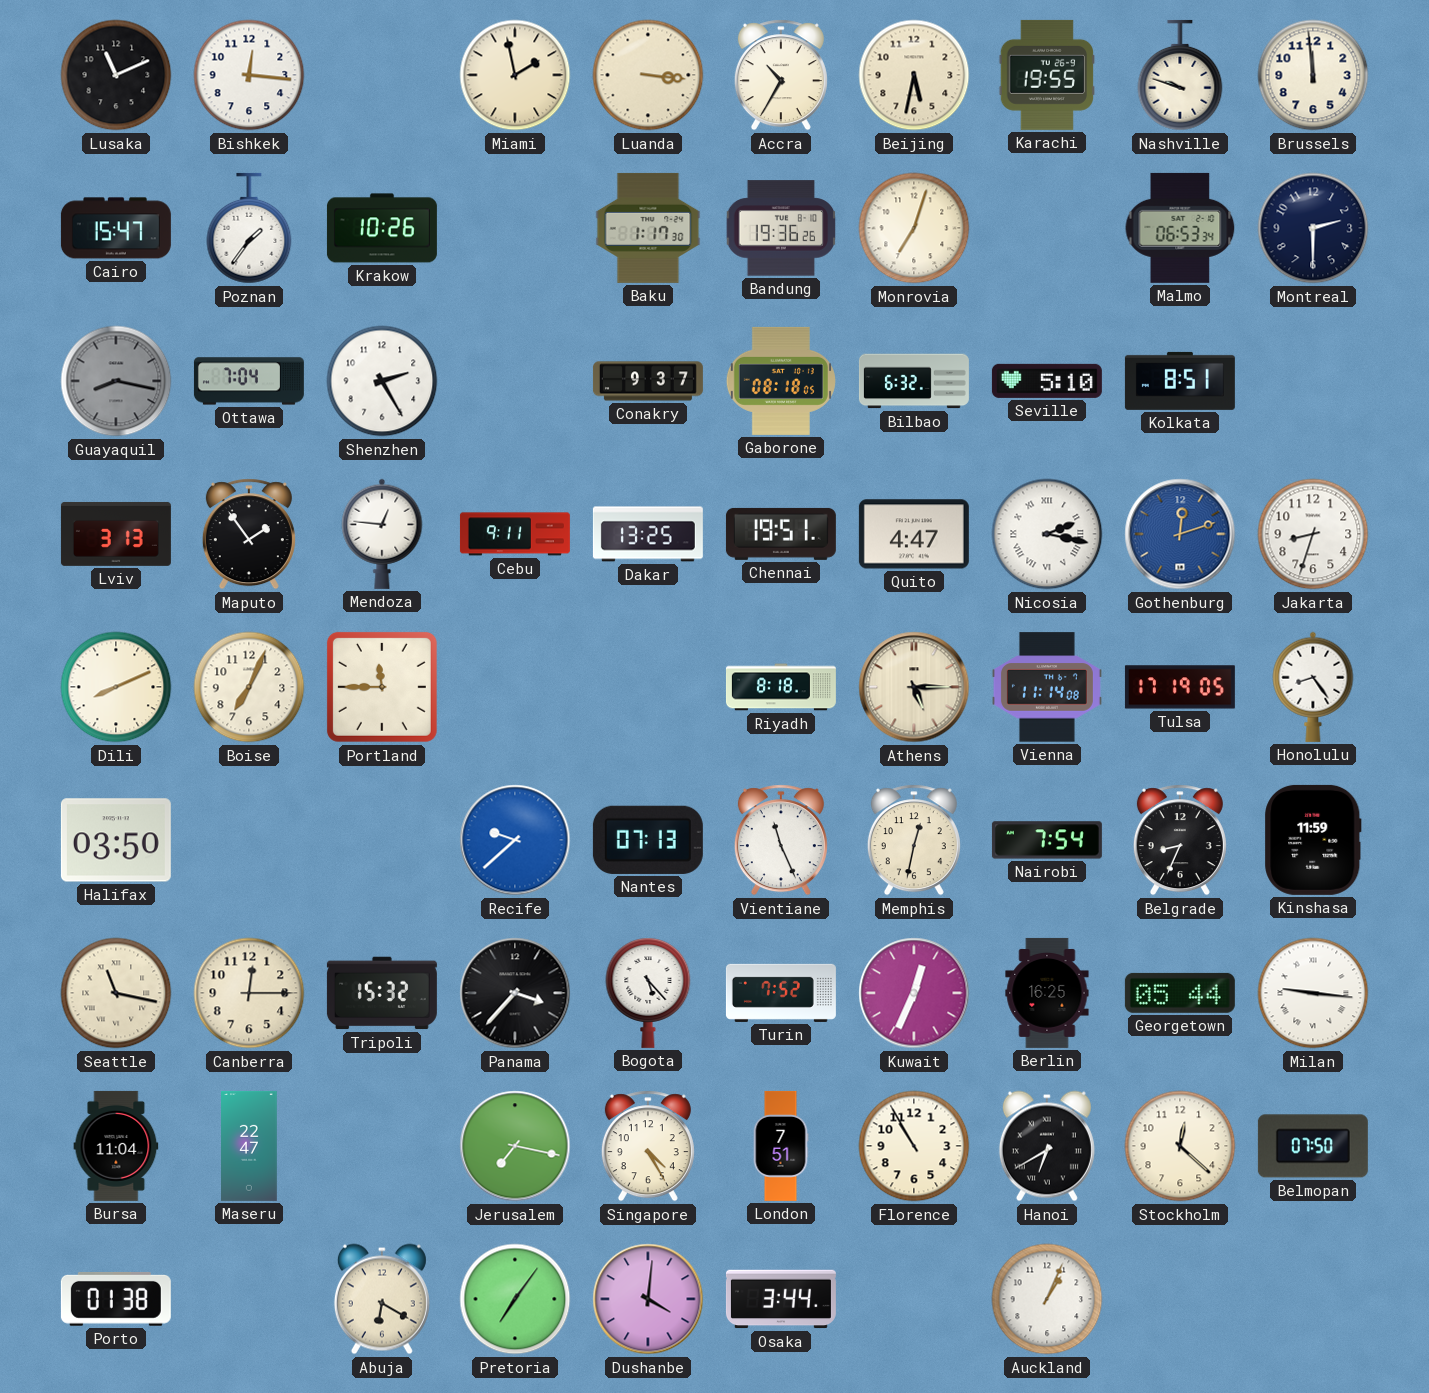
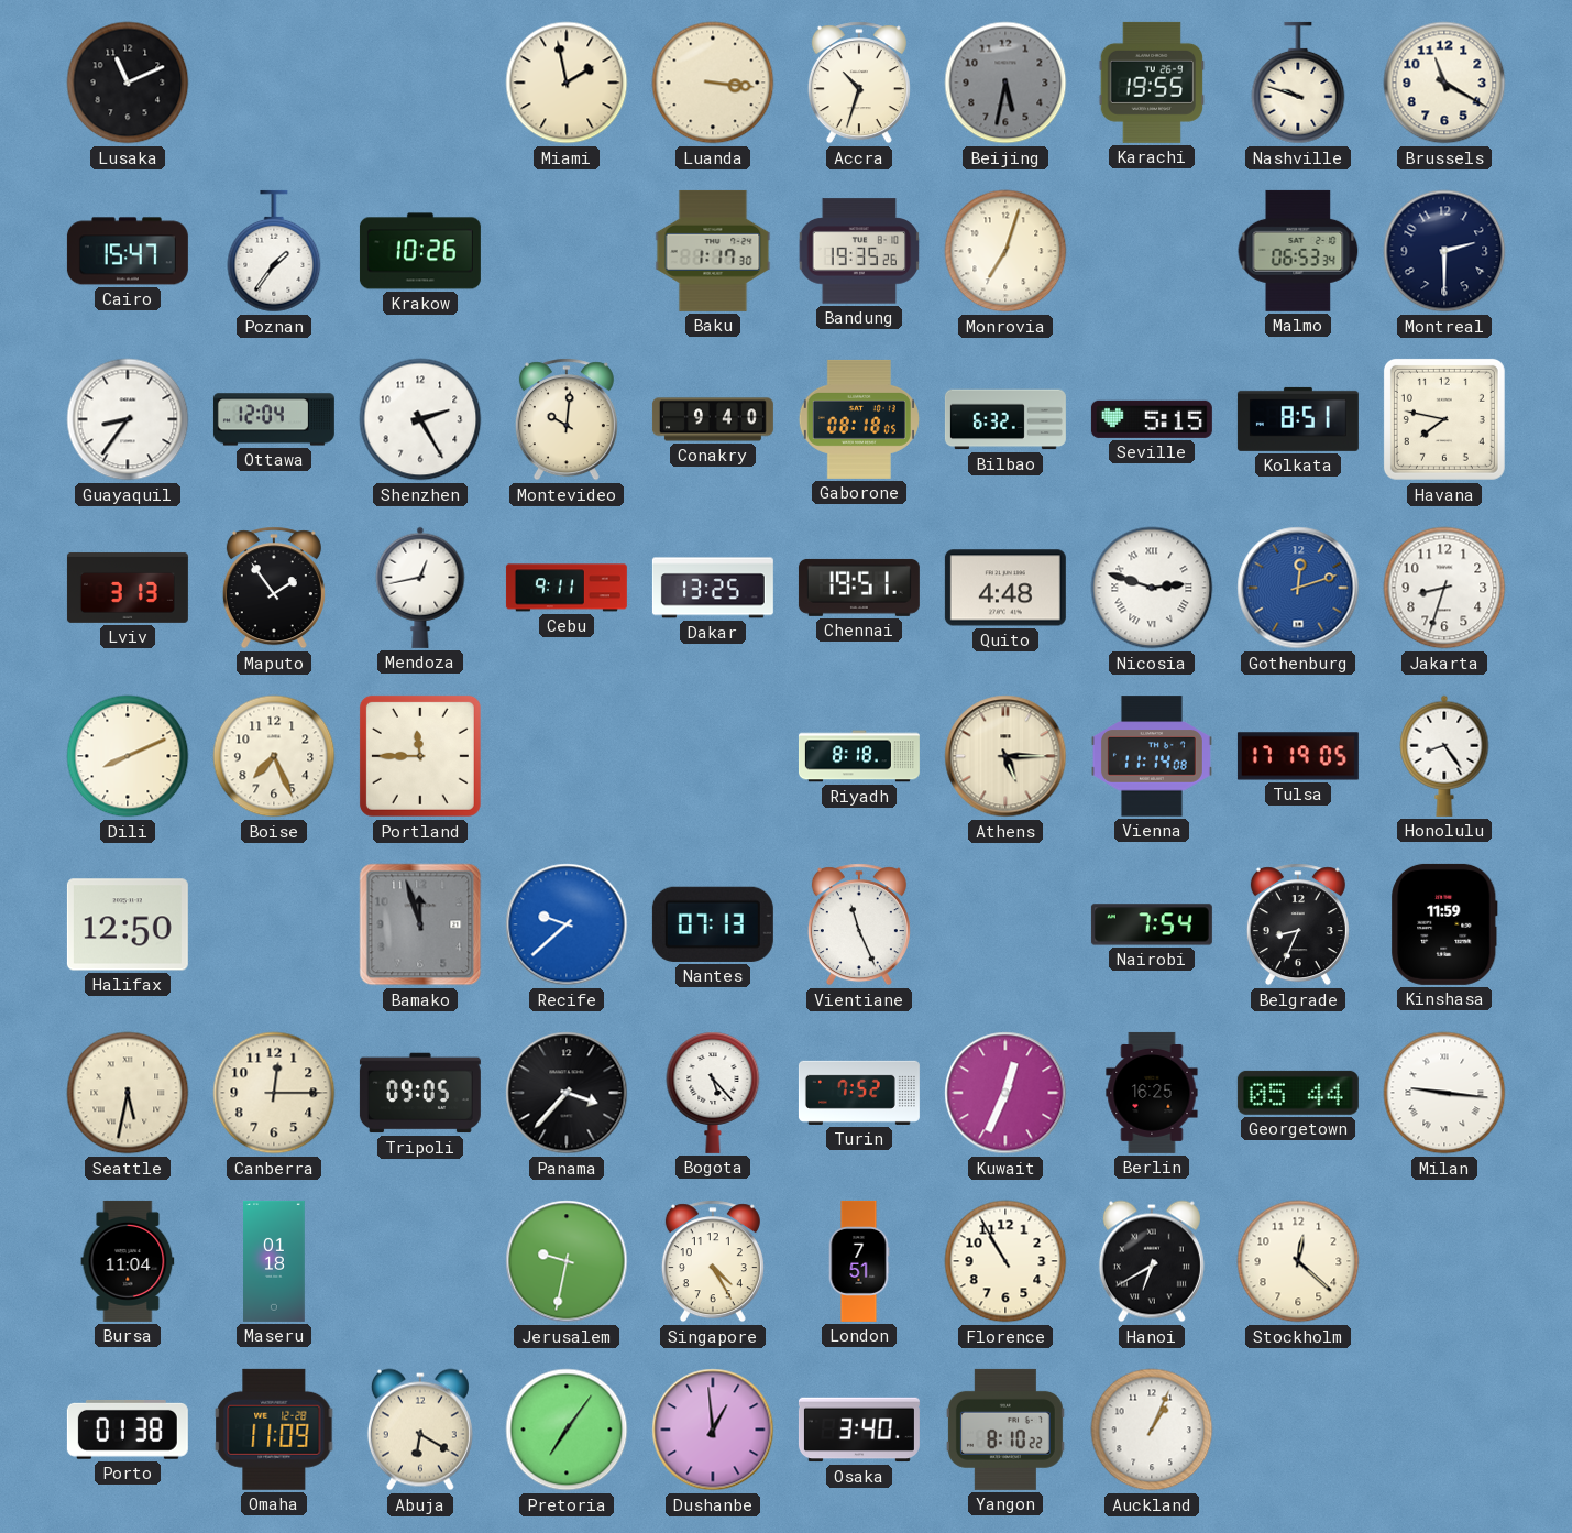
Bishkek: 12:16 -> none
Accra: 10:35 -> 10:33
Beijing dial: cream -> grey
Brussels: 11:59 -> 11:20
Bandung: 19:36 -> 19:35
Guayaquil: 8:17 -> 8:36
Guayaquil dial: grey -> white
Ottawa: 7:04 -> 12:04
Montevideo: none -> 10:01
Conakry: 9:37 -> 9:40
Seville: 5:10 -> 5:15
Havana: none -> 7:47
Mendoza: 12:46 -> 12:43
Quito: 4:47 -> 4:48
Nicosia: 2:17 -> 2:48
Boise: 7:04 -> 7:26
Halifax: 03:50 -> 12:50
Bamako: none -> 11:57
Memphis: 12:32 -> none
Seattle: 11:17 -> 5:32
Tripoli: 15:32 -> 09:05
Maseru: 22:47 -> 01:18
Jerusalem: 7:17 -> 9:32
Belmopan: 07:50 -> none
Omaha: none -> 11:09
Dushanbe: 4:01 -> 12:59
Osaka: 3:44 -> 3:40
Yangon: none -> 8:10
